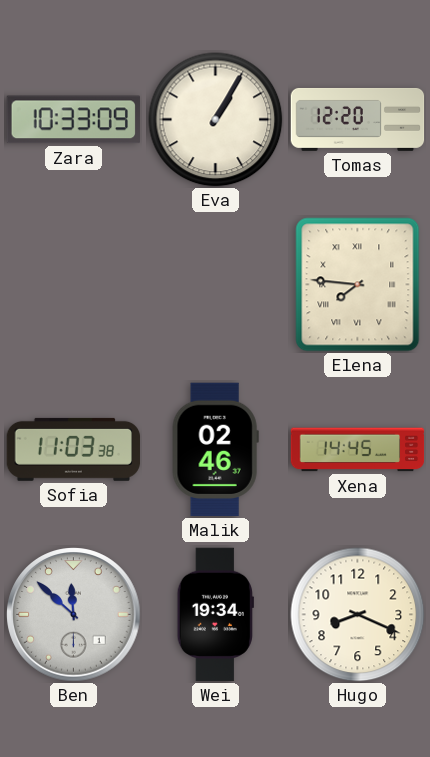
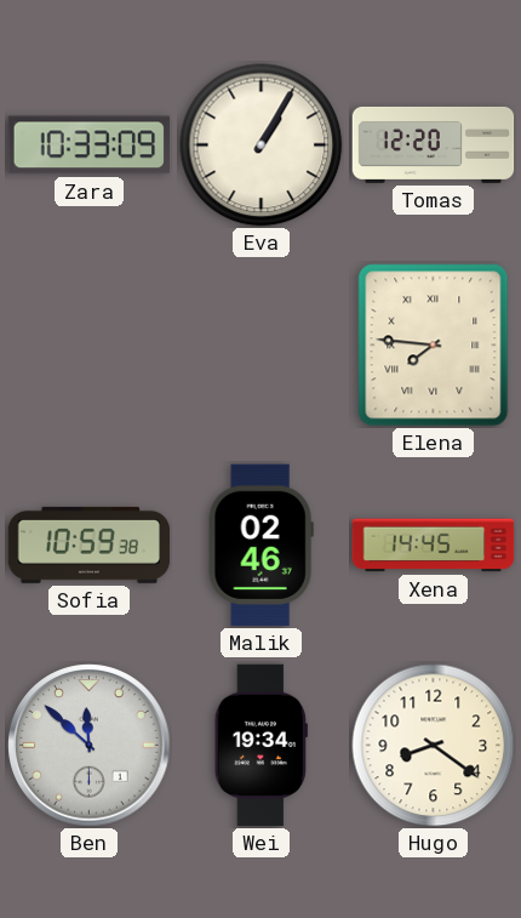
Sofia: 11:03 -> 10:59
Hugo: 8:19 -> 8:21
